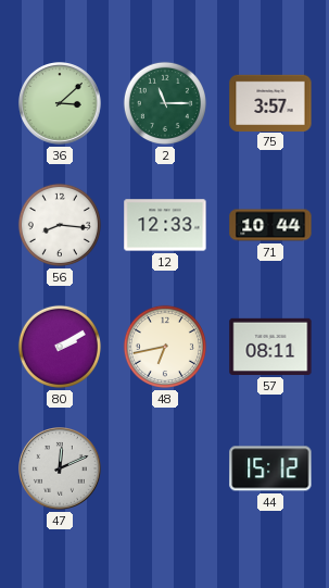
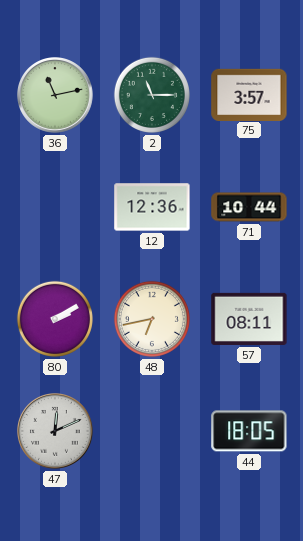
36: 3:08 -> 11:13
56: 8:16 -> none
12: 12:33 -> 12:36
44: 15:12 -> 18:05
